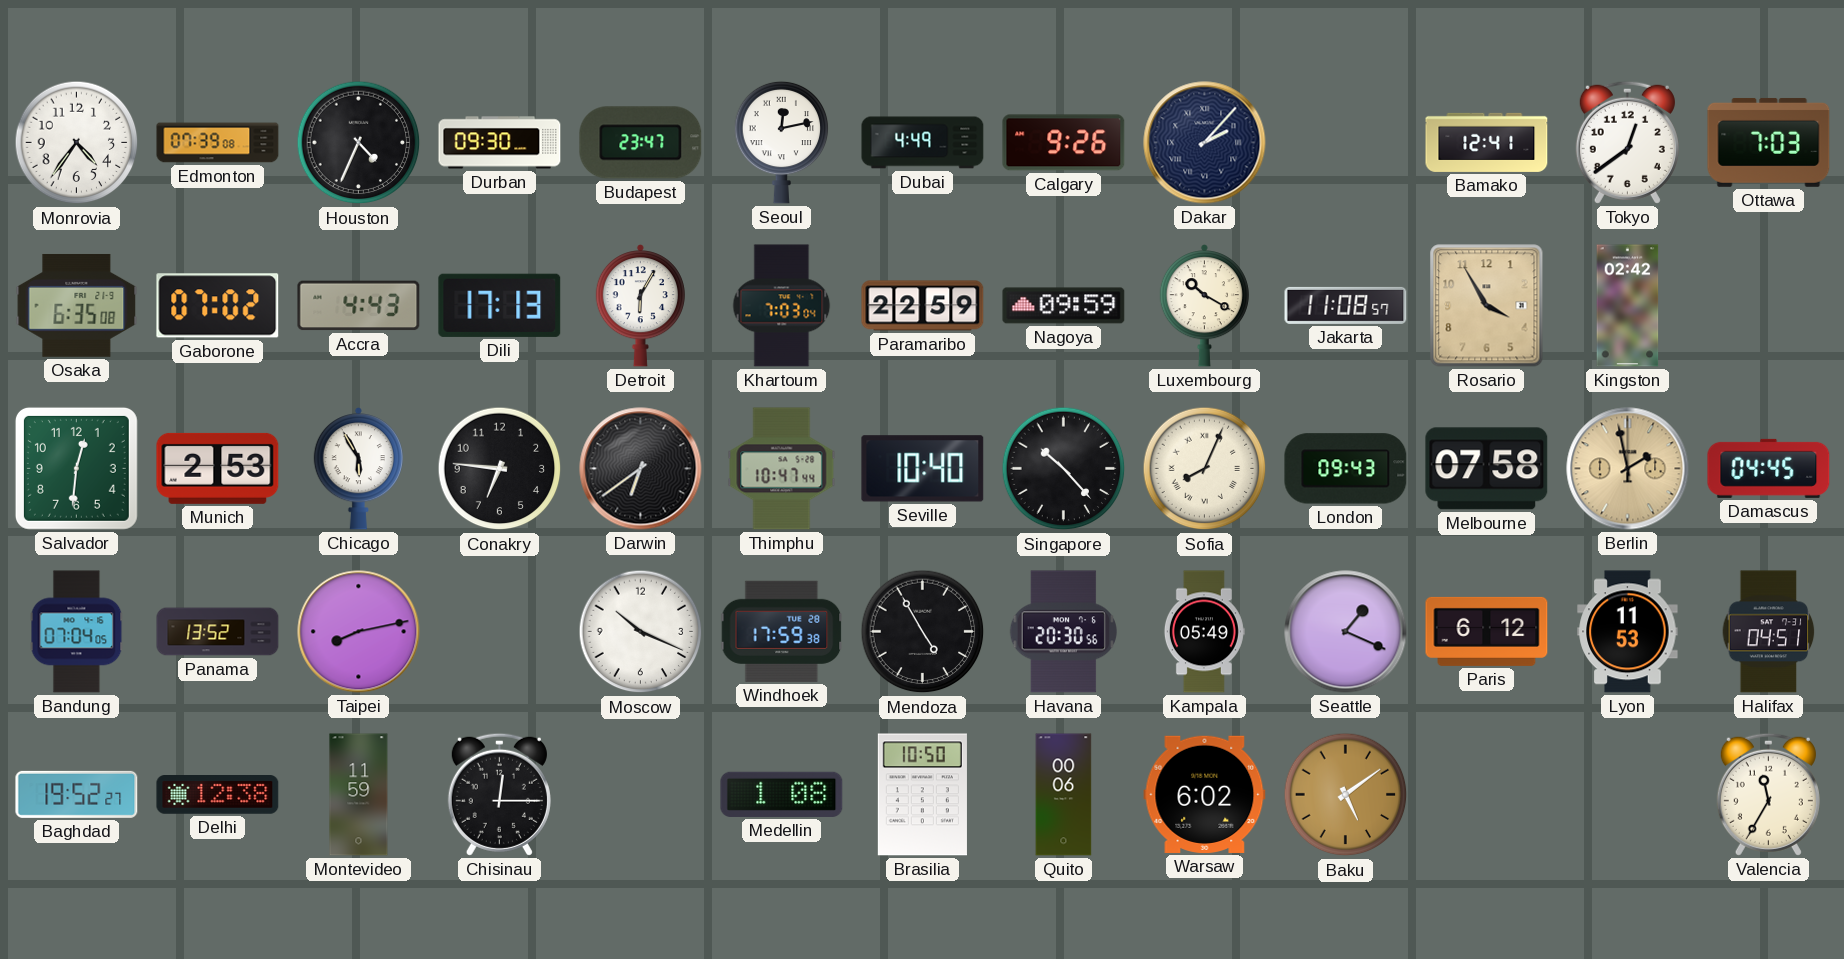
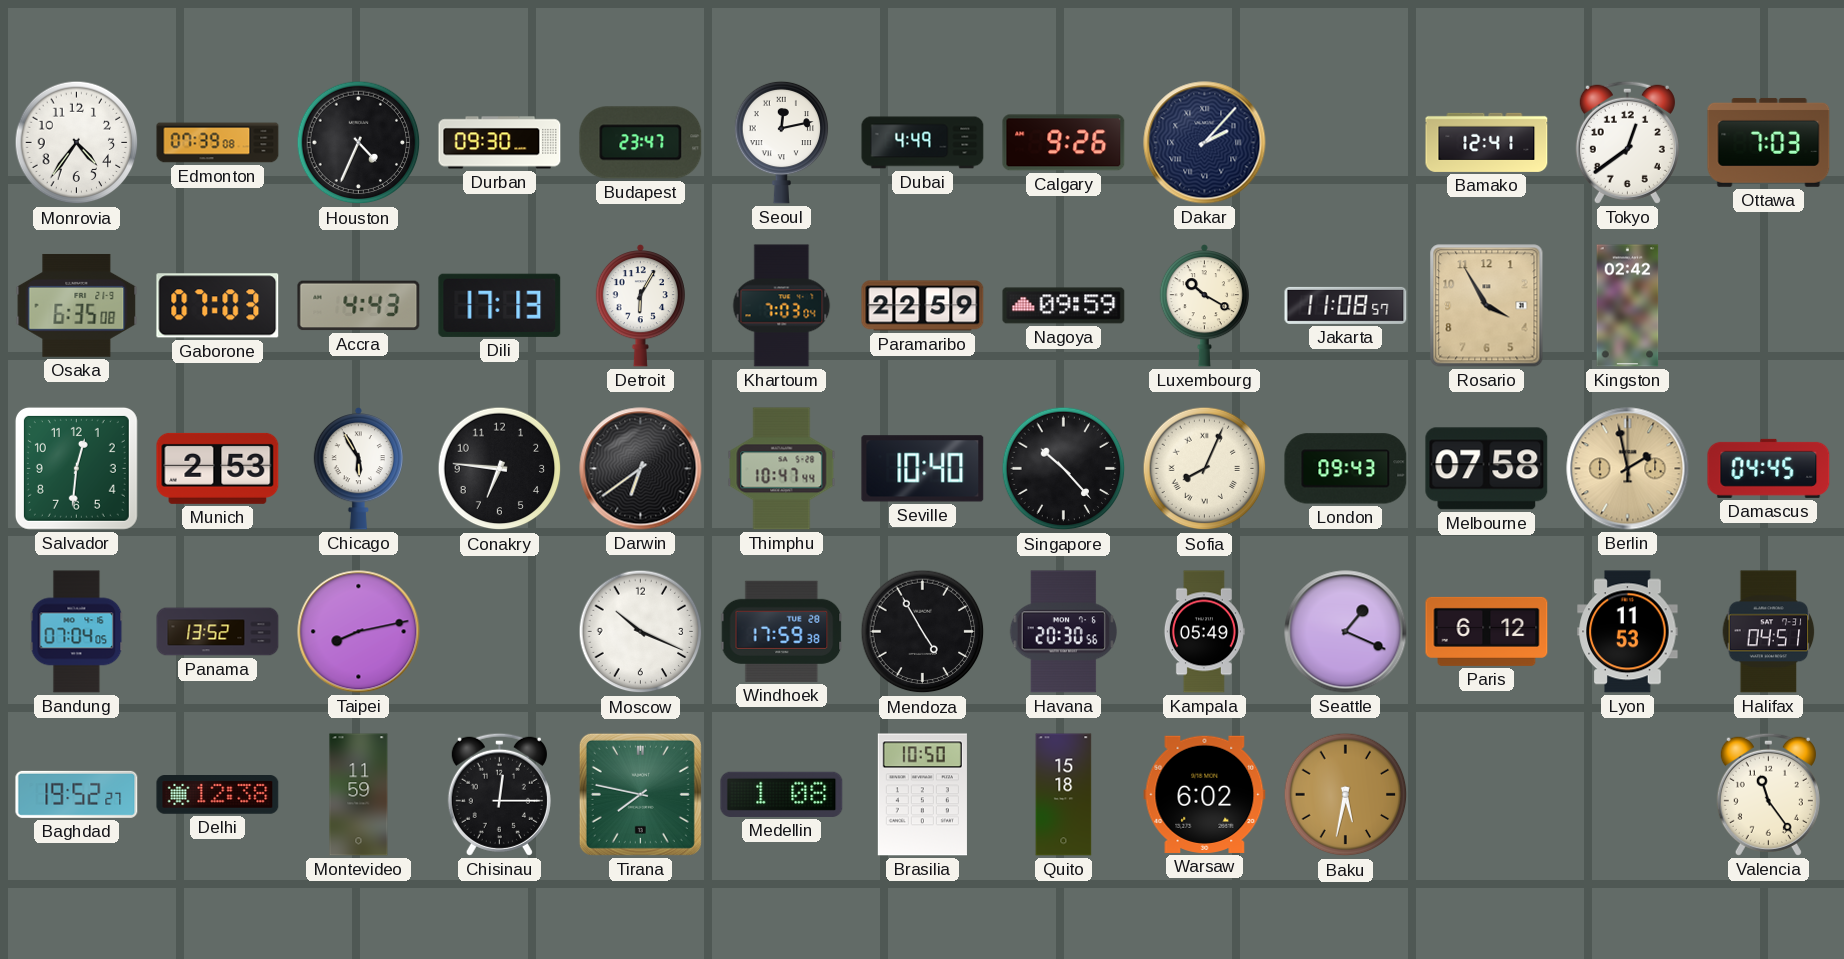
Gaborone: 07:02 -> 07:03
Tirana: none -> 7:47
Quito: 00:06 -> 15:18
Baku: 5:09 -> 5:32
Valencia: 11:35 -> 11:24
